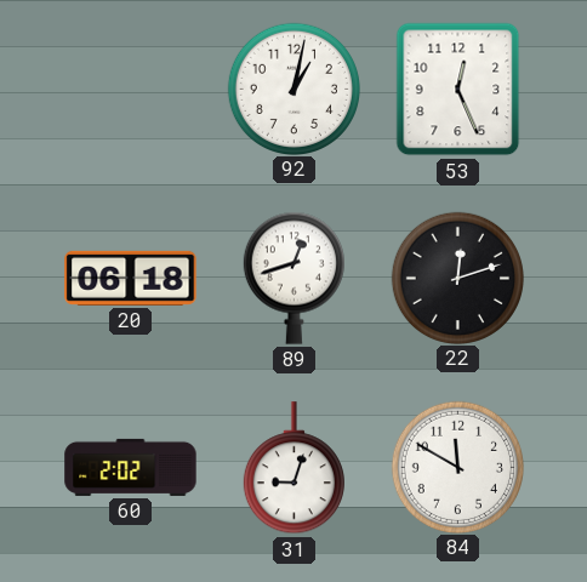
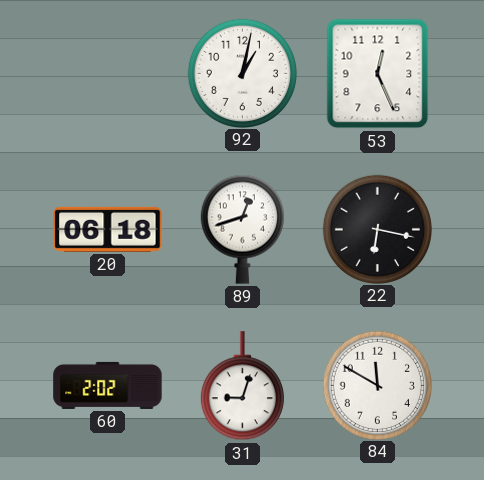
22: 12:12 -> 6:17
